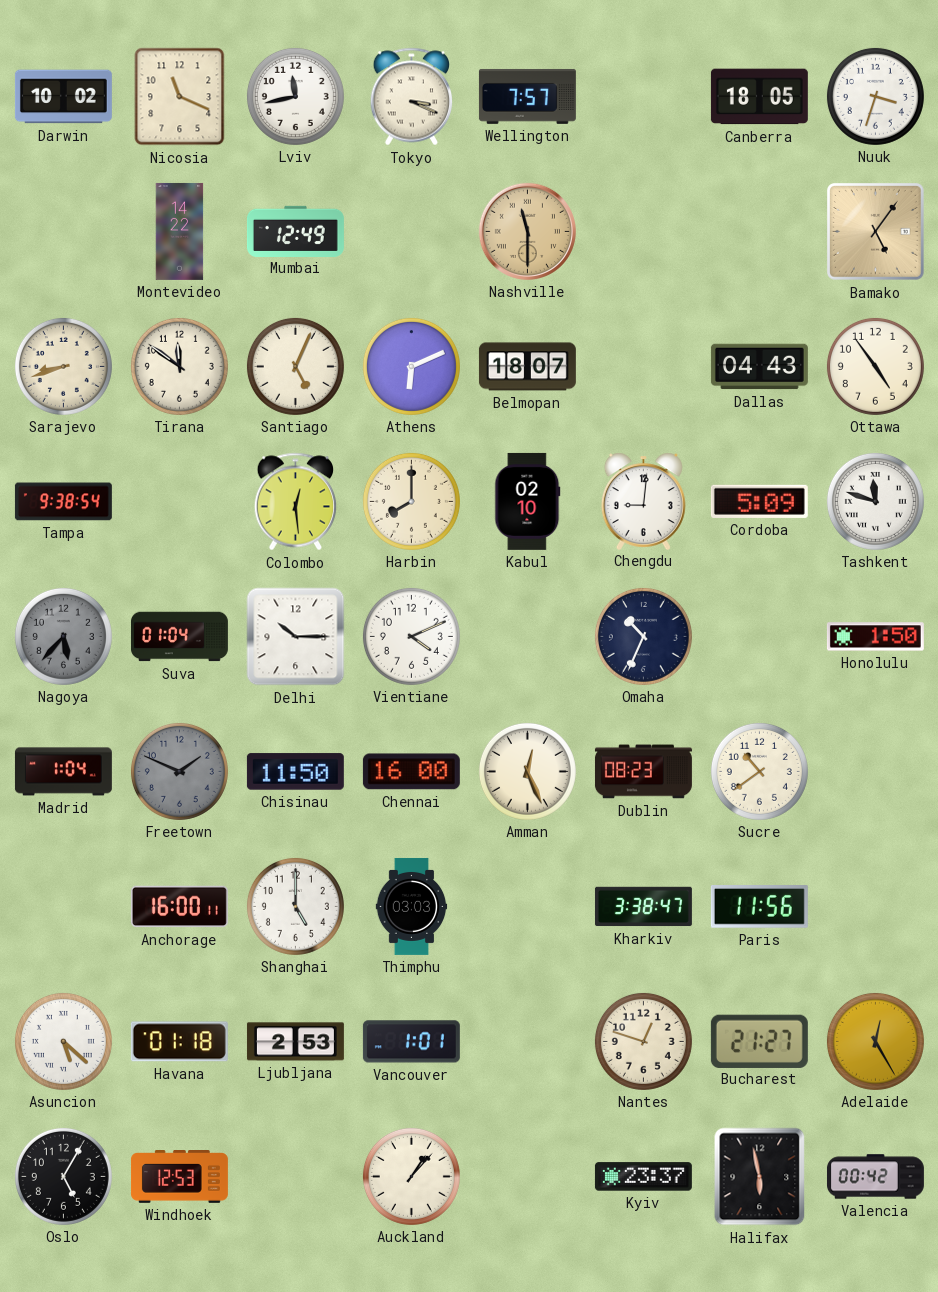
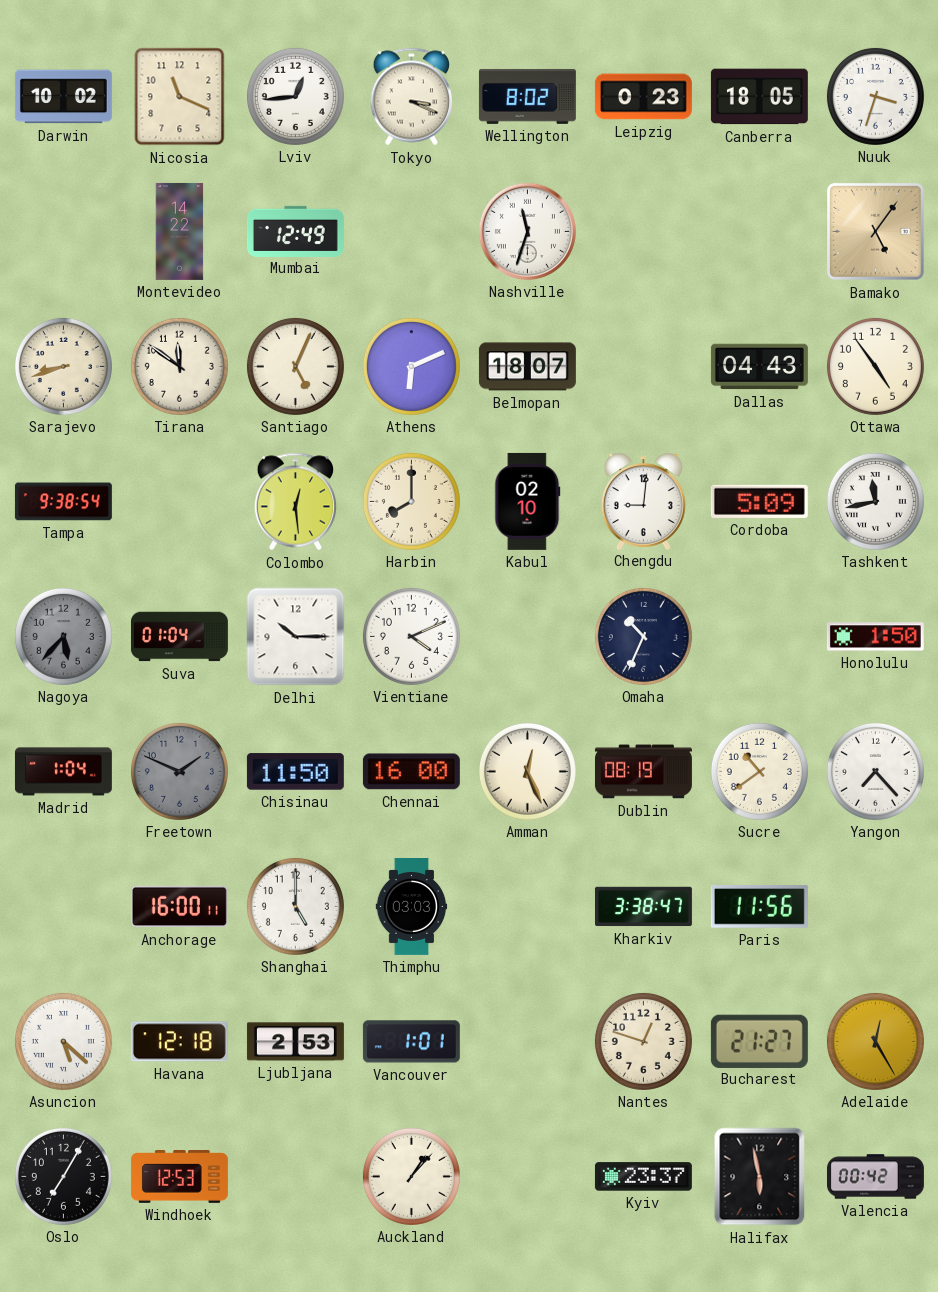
Lviv: 11:43 -> 12:44
Wellington: 7:57 -> 8:02
Leipzig: none -> 0:23
Nashville: 11:30 -> 11:33
Nashville dial: champagne -> white
Tashkent: 11:48 -> 11:43
Dublin: 08:23 -> 08:19
Yangon: none -> 7:23
Havana: 01:18 -> 12:18
Oslo: 5:05 -> 7:05
